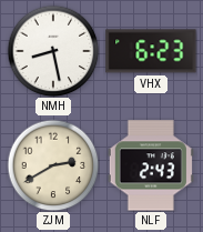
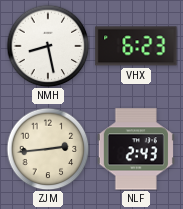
ZJM: 2:40 -> 2:44
